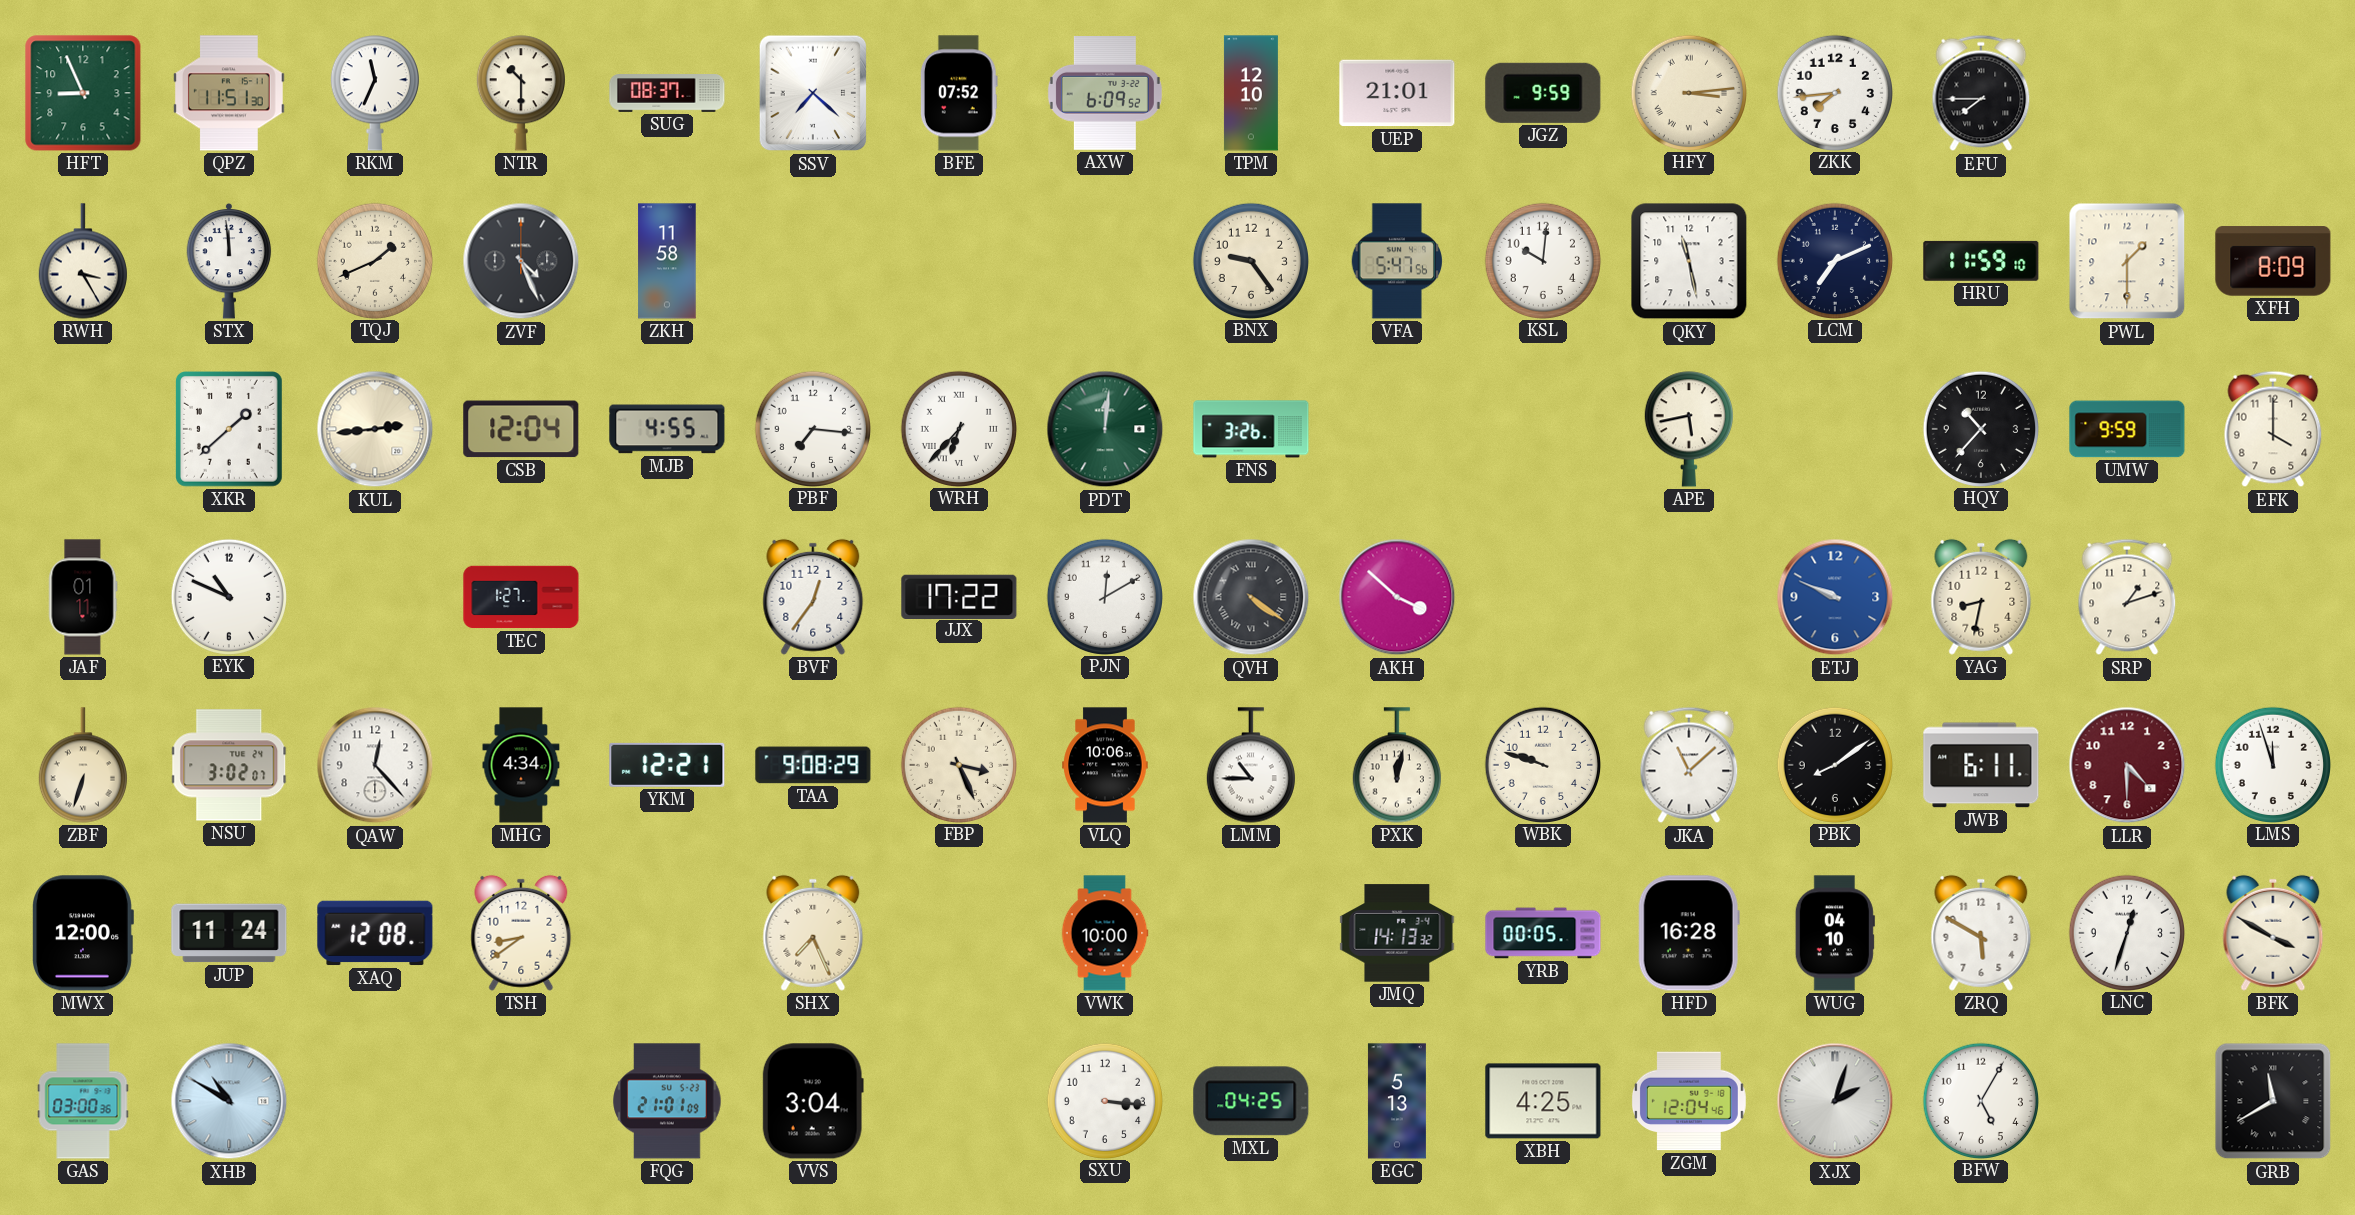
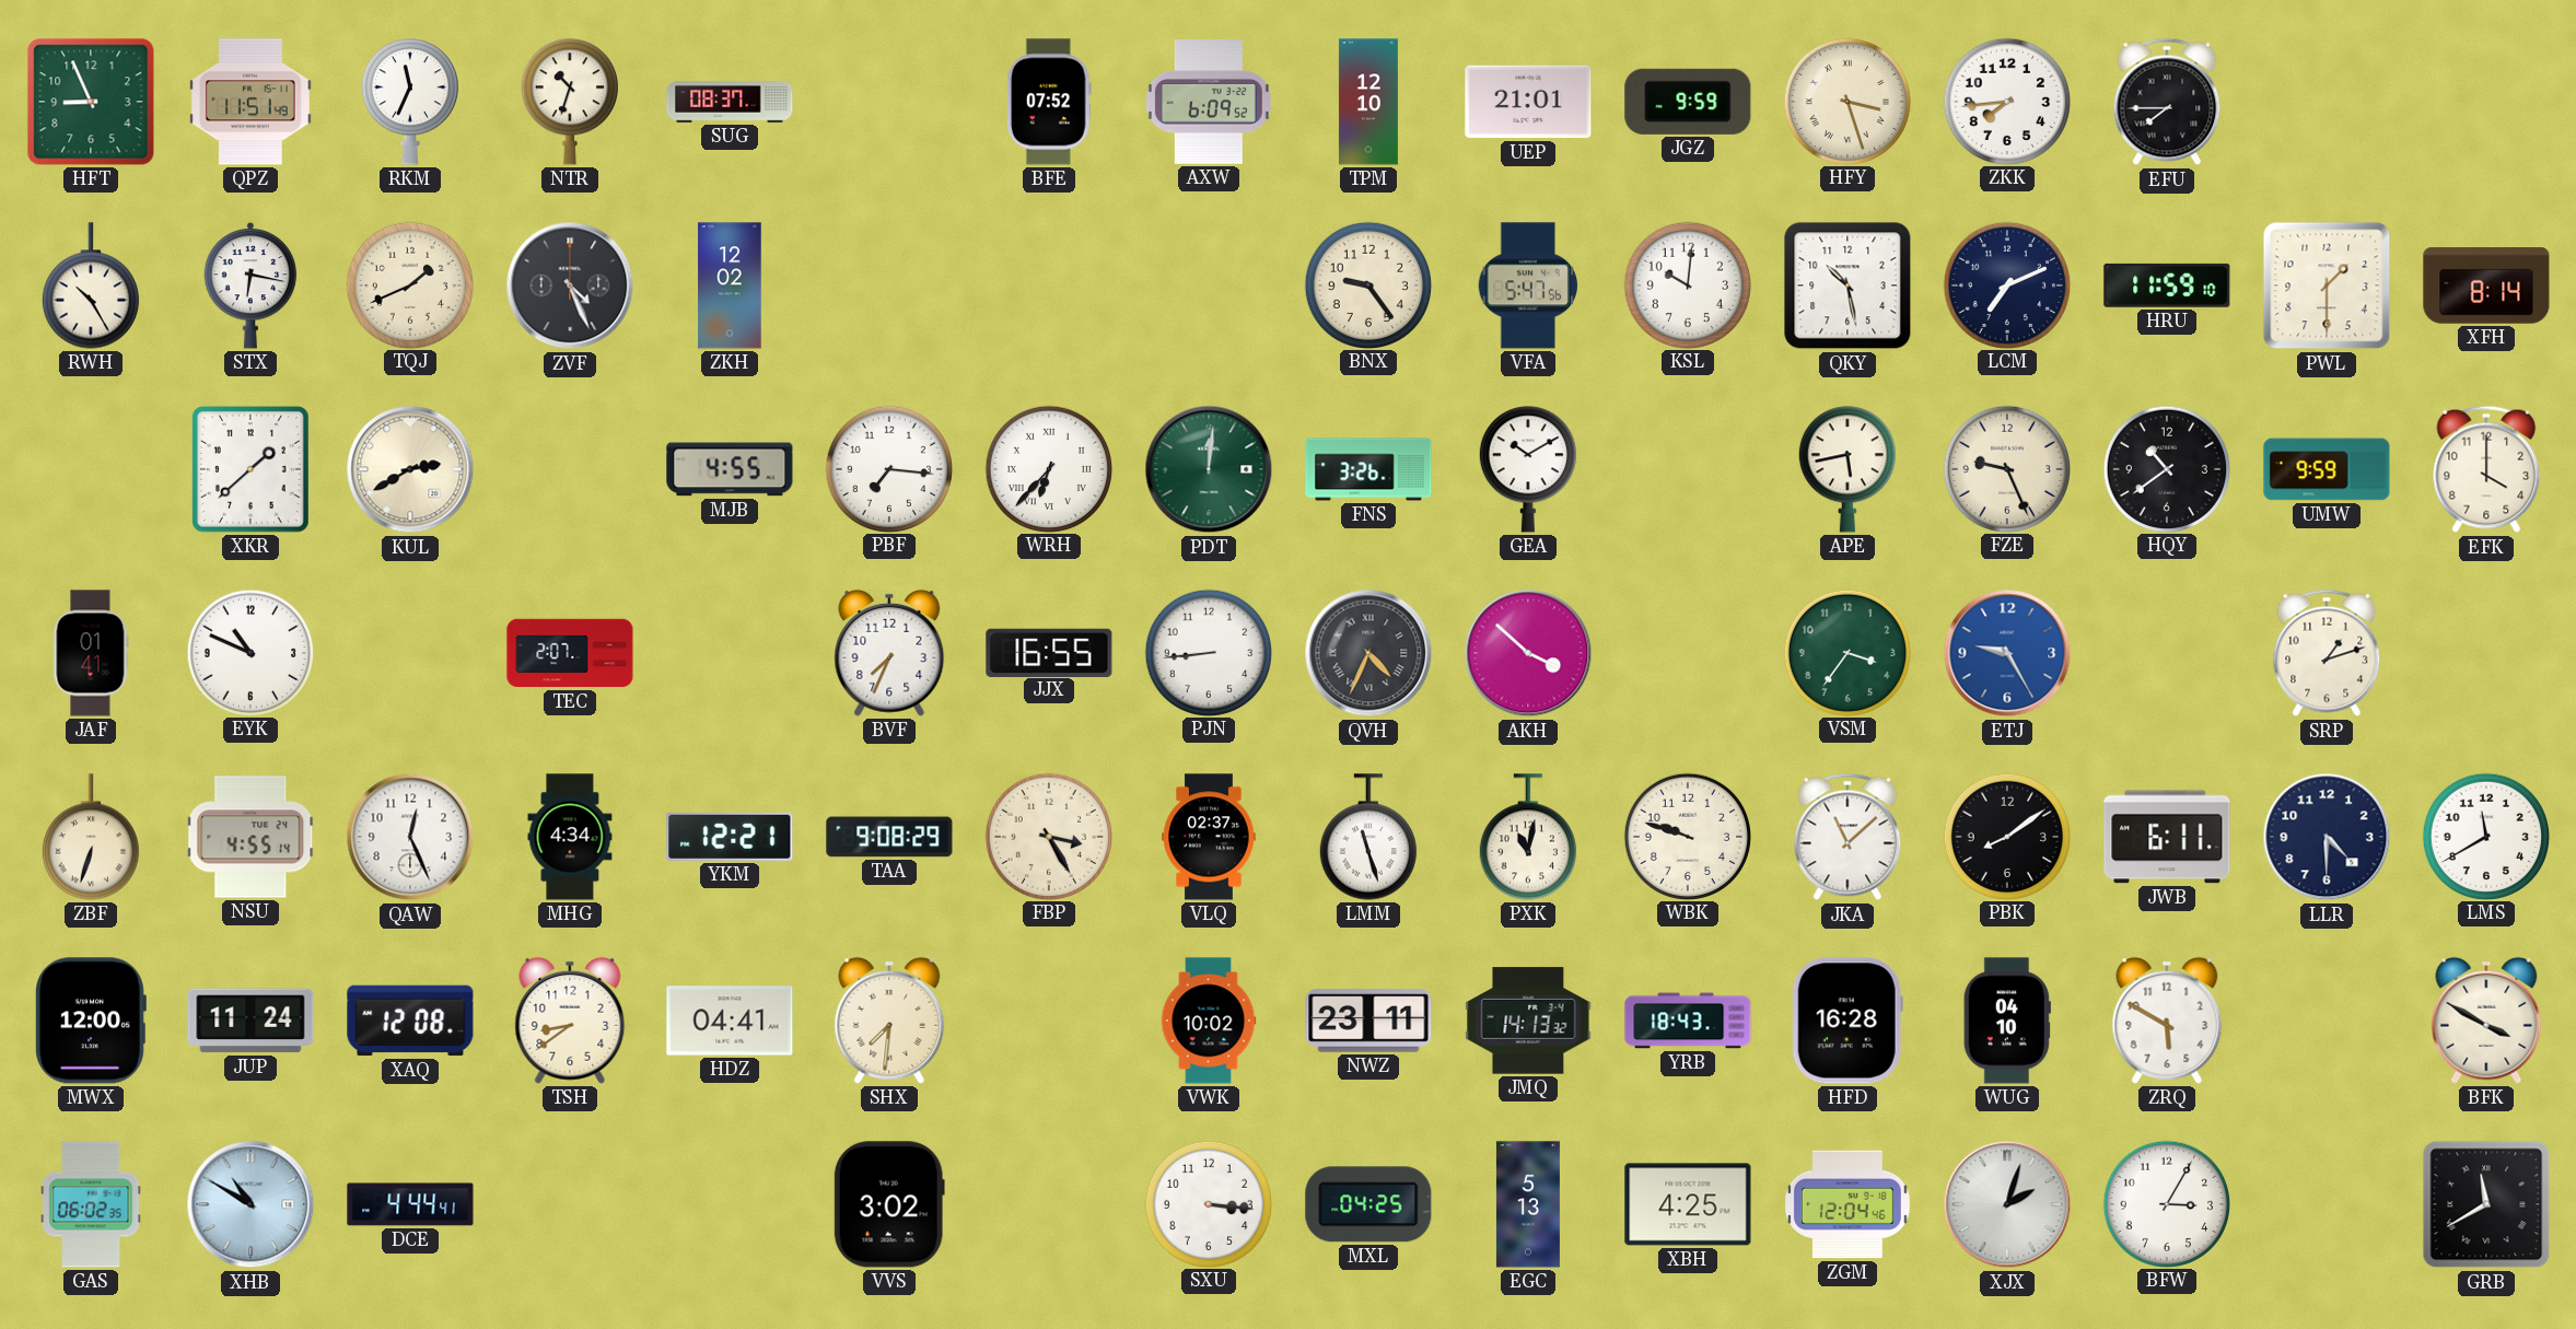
QPZ: 11:51:30 -> 11:51:49
NTR: 10:30 -> 10:33
SSV: 7:22 -> none
HFY: 3:14 -> 3:27
RWH: 3:25 -> 10:25
STX: 11:59 -> 6:17
ZKH: 11:58 -> 12:02
QKY: 11:28 -> 10:28
XFH: 8:09 -> 8:14
KUL: 2:44 -> 2:40
CSB: 12:04 -> none
GEA: none -> 10:10
FZE: none -> 9:26
HQY: 10:37 -> 10:39
JAF: 01:11 -> 01:41
TEC: 1:27 -> 2:07
BVF: 12:36 -> 7:34
JJX: 17:22 -> 16:55
PJN: 12:10 -> 8:44
QVH: 4:21 -> 4:34
VSM: none -> 3:36
ETJ: 9:49 -> 9:25
YAG: 8:32 -> none
NSU: 3:02 -> 4:55
QAW: 12:23 -> 12:26
FBP: 3:26 -> 3:25
VLQ: 10:06 -> 02:37
LMM: 10:45 -> 11:27
PXK: 12:02 -> 11:02
LLR dial: burgundy -> navy
LMS: 11:57 -> 11:40
HDZ: none -> 04:41
SHX: 7:26 -> 7:31
VWK: 10:00 -> 10:02
NWZ: none -> 23:11
YRB: 00:05 -> 18:43
LNC: 12:33 -> none
GAS: 03:00 -> 06:02
DCE: none -> 4:44
FQG: 21:01 -> none
VVS: 3:04 -> 3:02
BFW: 5:05 -> 3:05
